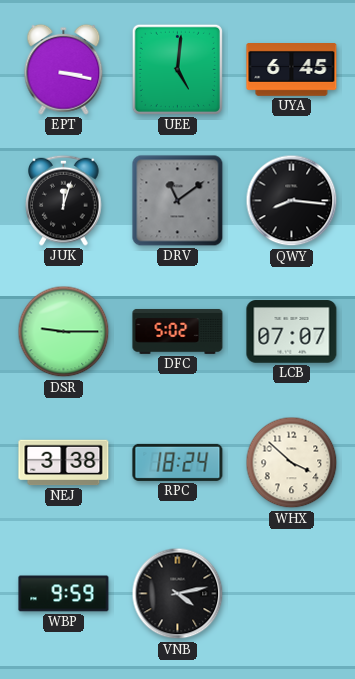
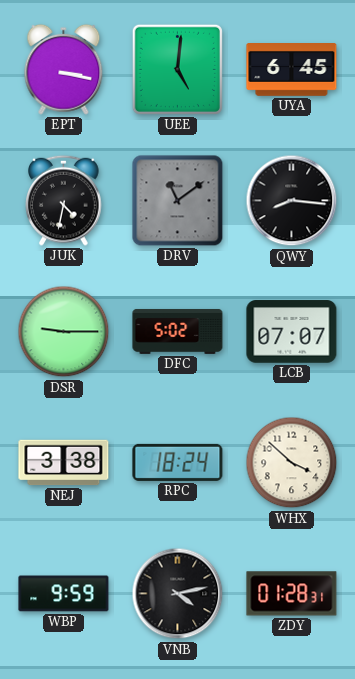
JUK: 12:03 -> 4:32
ZDY: none -> 01:28
